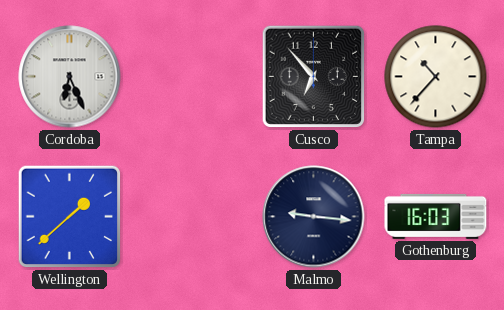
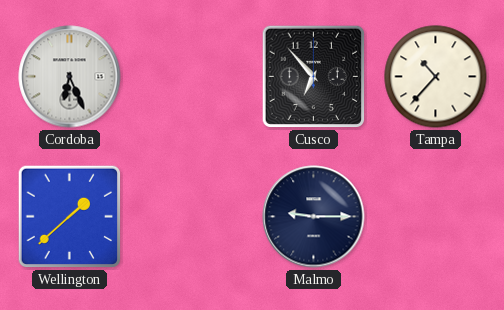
Malmo: 9:16 -> 9:15
Gothenburg: 16:03 -> none
